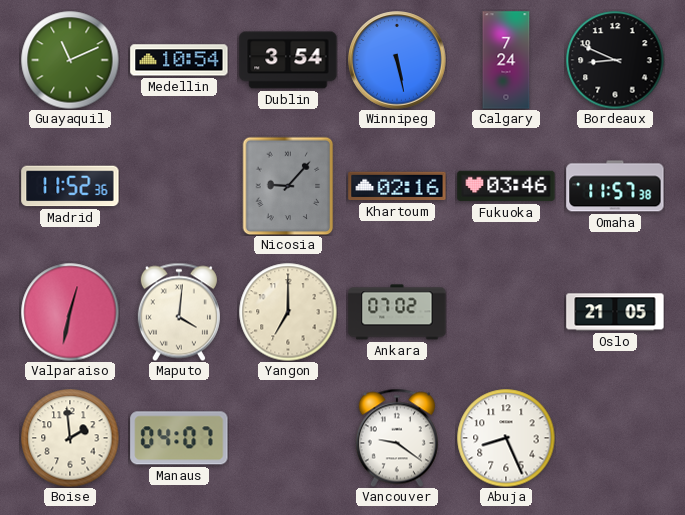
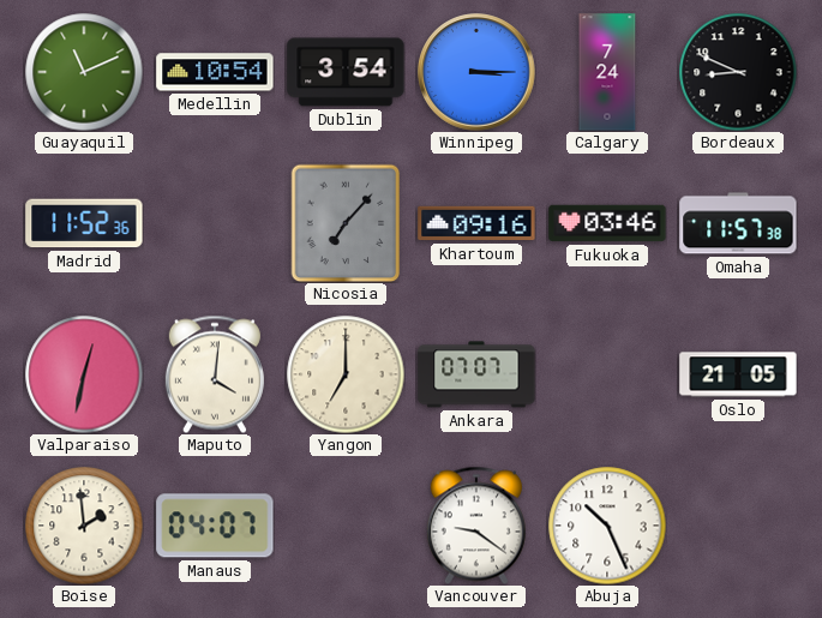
Winnipeg: 5:28 -> 3:15
Nicosia: 9:07 -> 7:07
Khartoum: 02:16 -> 09:16
Ankara: 07:02 -> 07:07
Abuja: 8:26 -> 10:26
